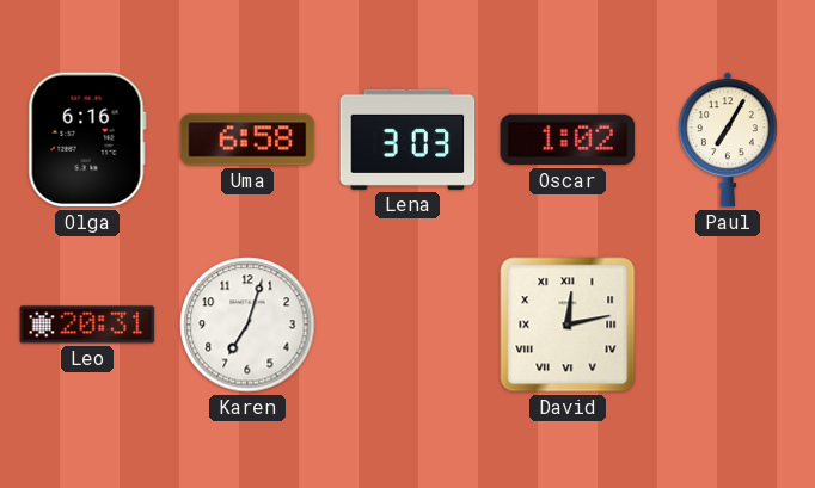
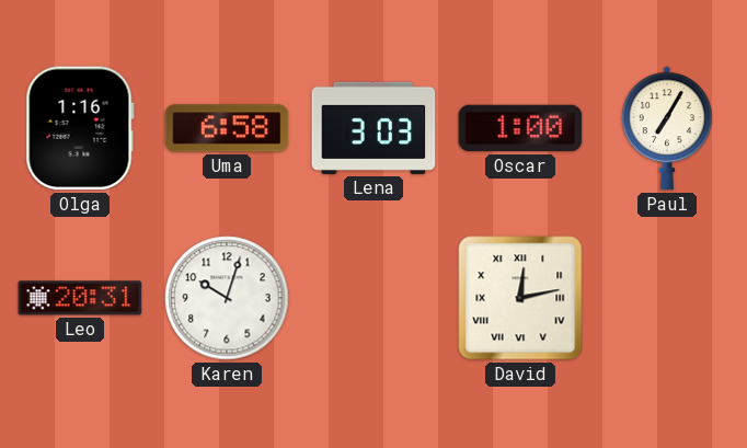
Olga: 6:16 -> 1:16
Oscar: 1:02 -> 1:00
Karen: 7:03 -> 10:03
